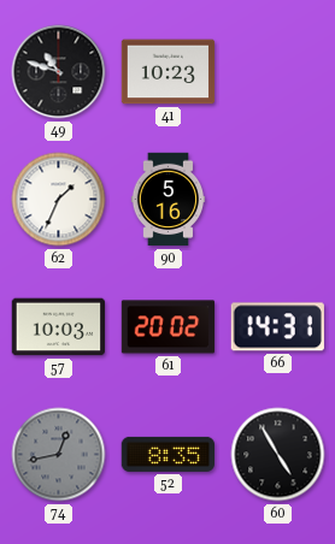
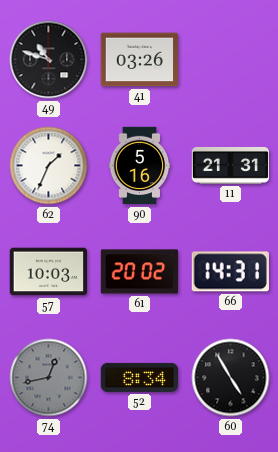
41: 10:23 -> 03:26
11: none -> 21:31
52: 8:35 -> 8:34
